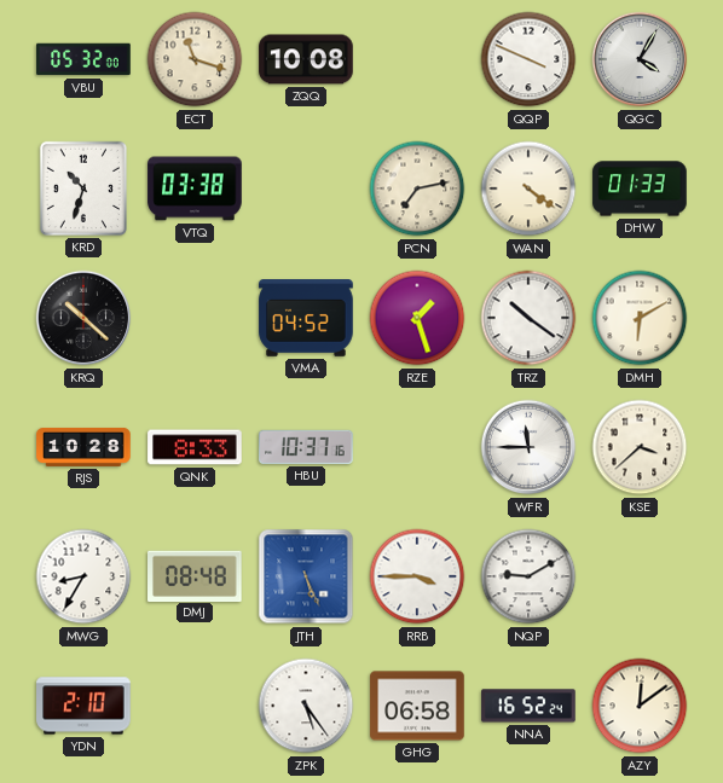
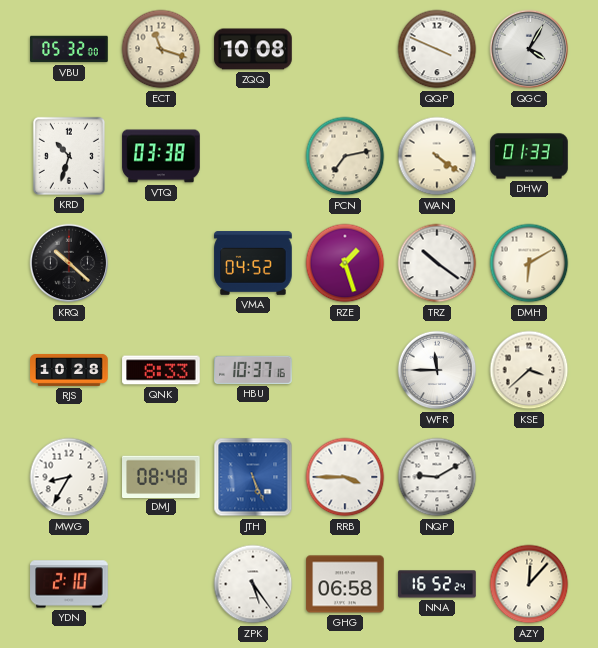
AZY: 12:09 -> 12:07
